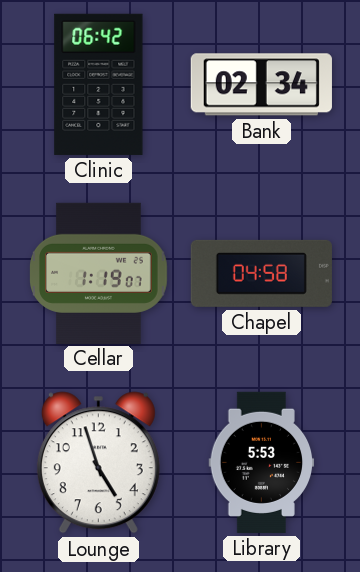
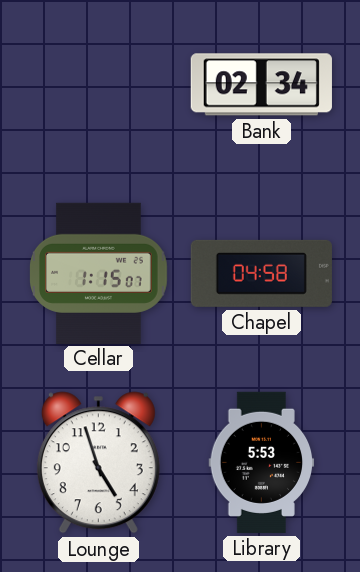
Clinic: 06:42 -> none
Cellar: 1:19 -> 1:15
